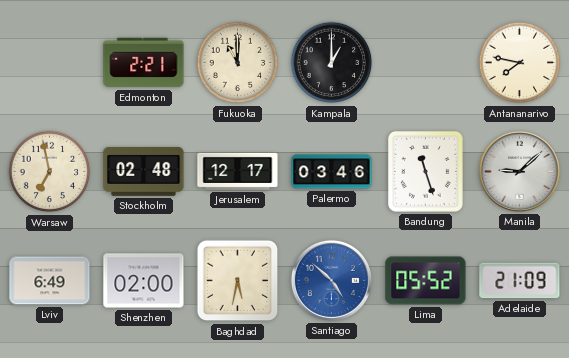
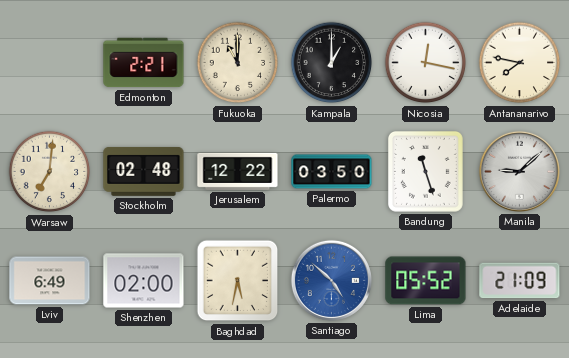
Nicosia: none -> 12:17
Warsaw: 6:58 -> 7:01
Jerusalem: 12:17 -> 12:22
Palermo: 03:46 -> 03:50
